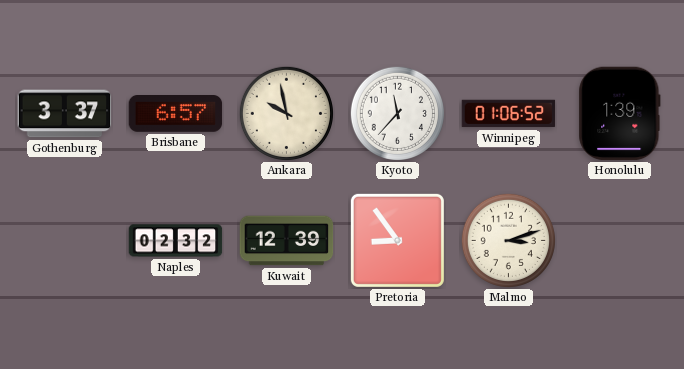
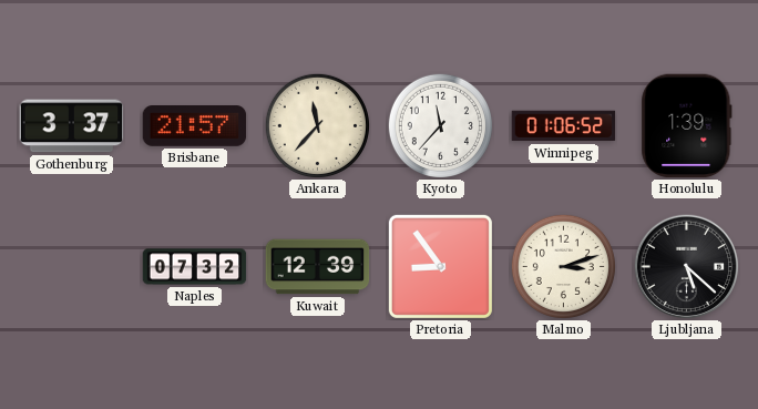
Brisbane: 6:57 -> 21:57
Ankara: 9:58 -> 11:37
Naples: 02:32 -> 07:32
Ljubljana: none -> 5:22
